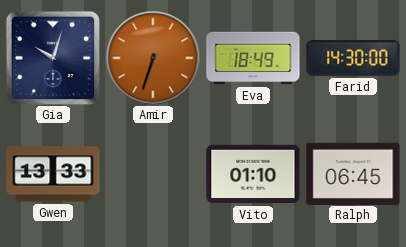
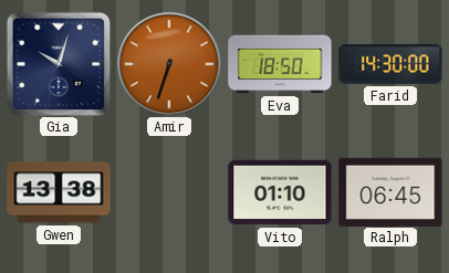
Eva: 18:49 -> 18:50
Gwen: 13:33 -> 13:38
